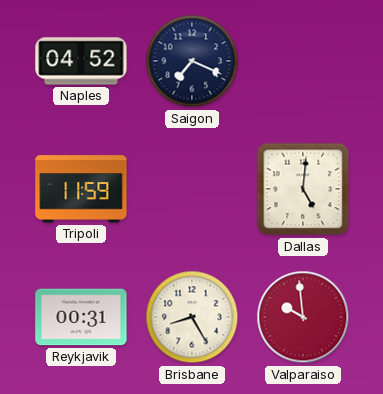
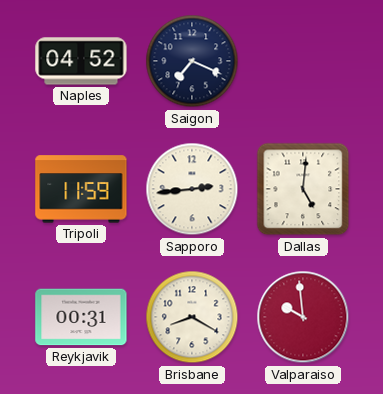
Sapporo: none -> 2:44
Brisbane: 8:25 -> 8:20
